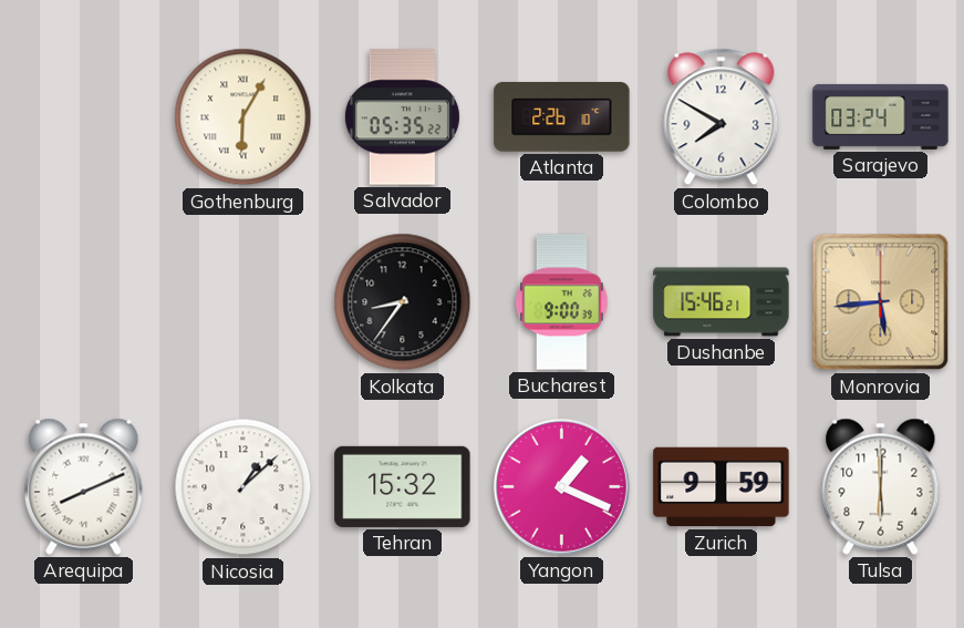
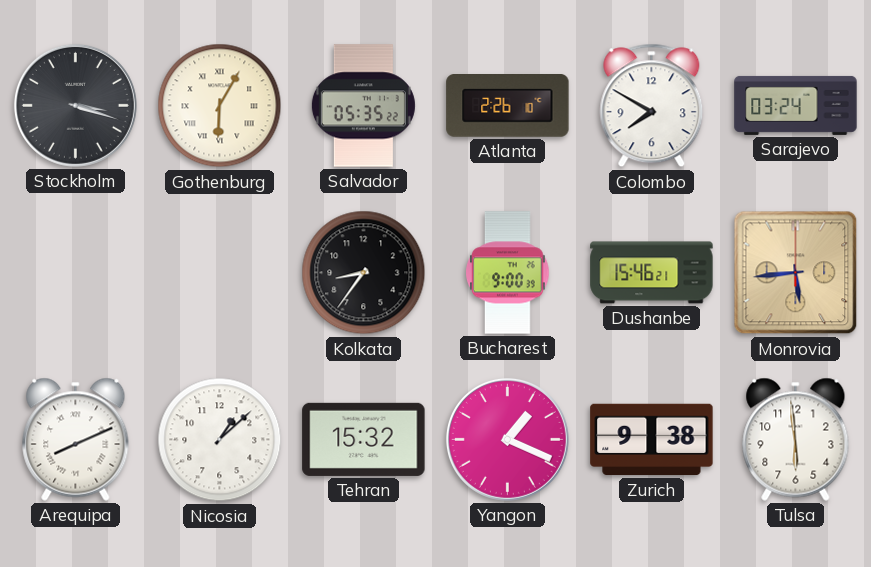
Stockholm: none -> 3:18
Zurich: 9:59 -> 9:38
Tulsa: 6:00 -> 5:59
